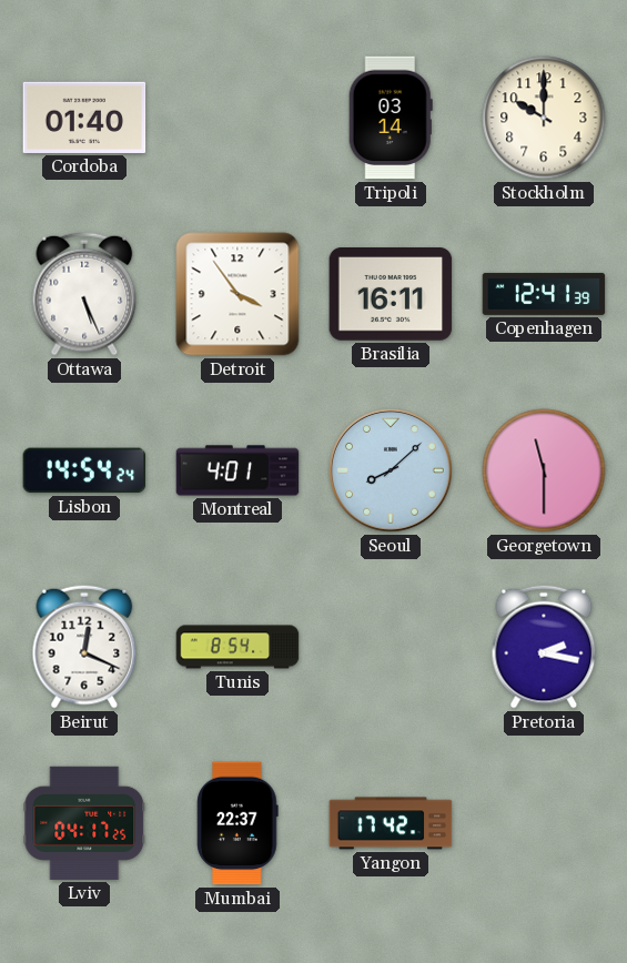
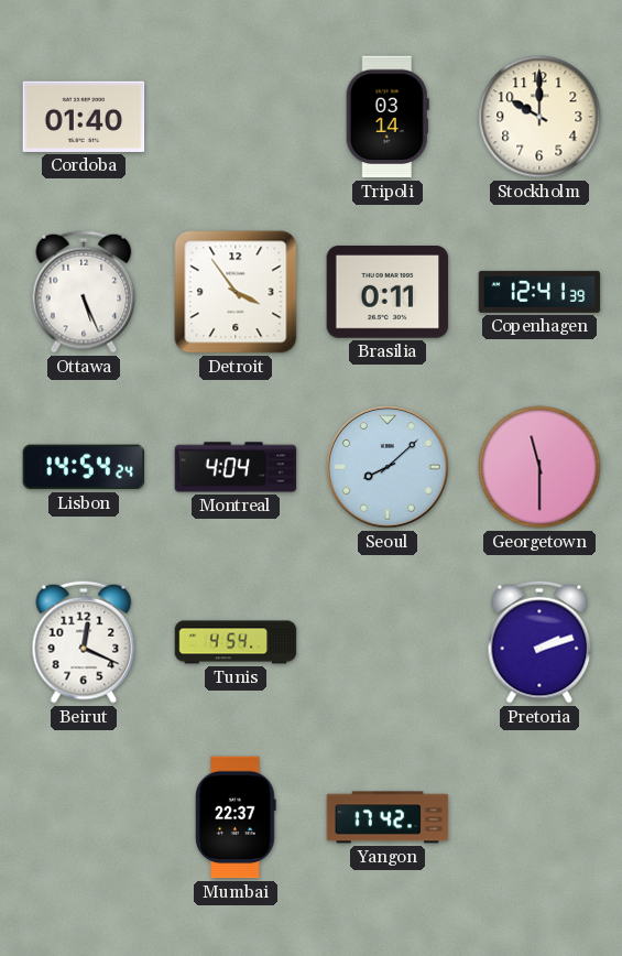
Brasilia: 16:11 -> 0:11
Montreal: 4:01 -> 4:04
Tunis: 8:54 -> 4:54
Pretoria: 2:17 -> 2:12
Lviv: 04:17 -> none
